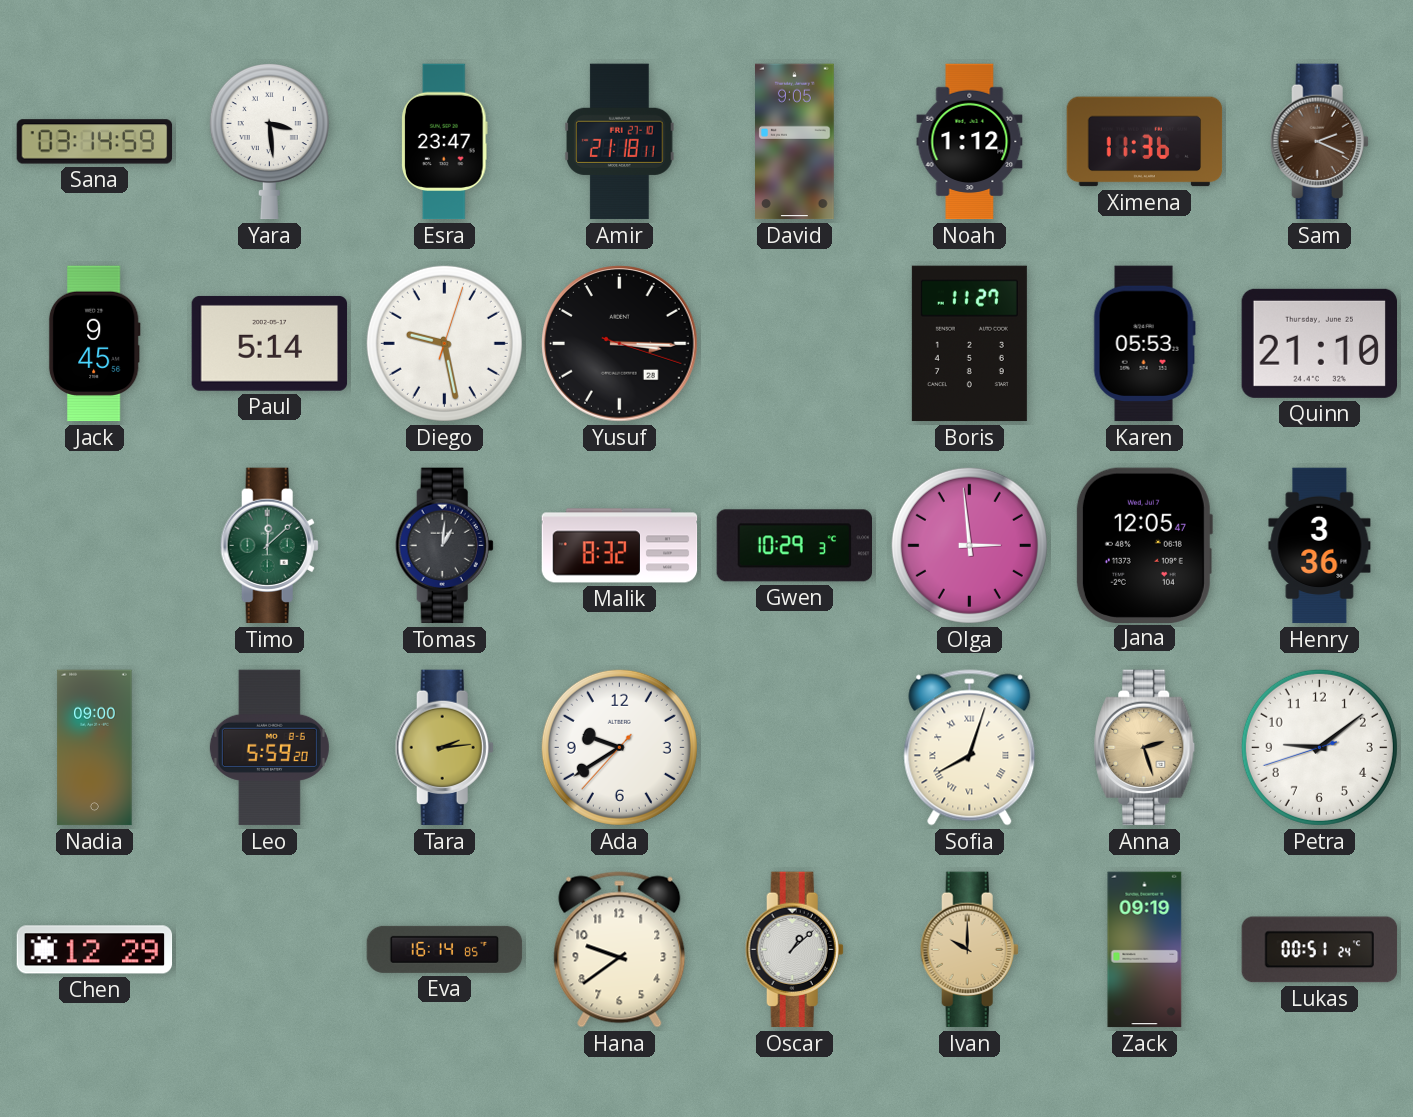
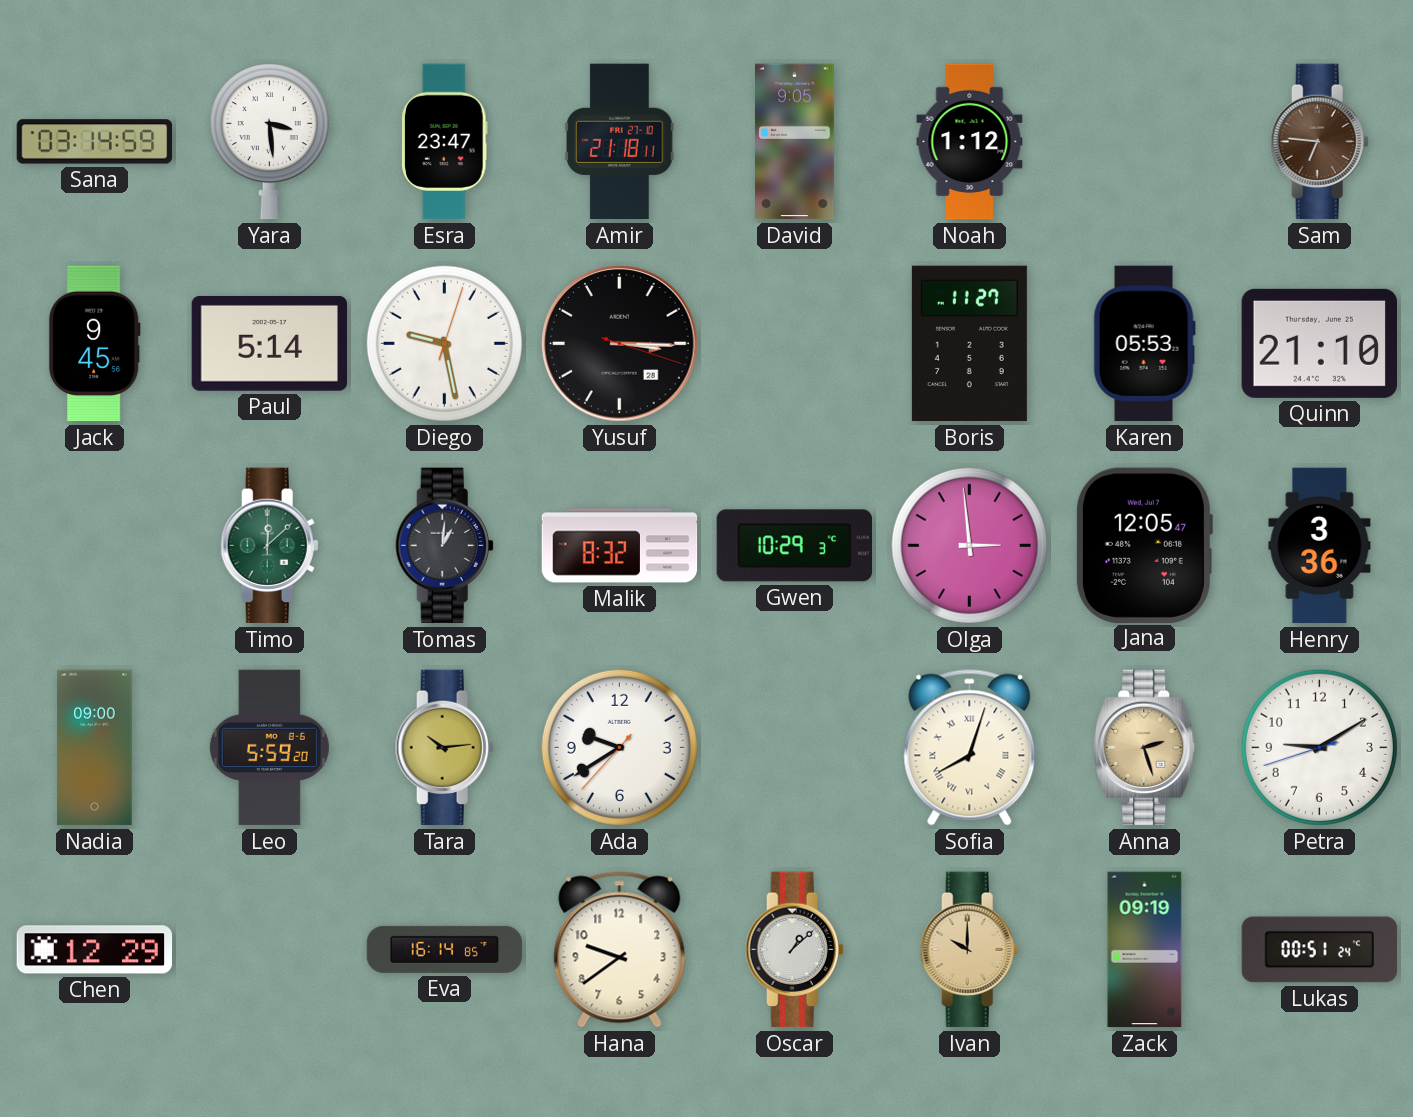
Ximena: 11:36 -> none
Sam: 2:19 -> 6:46
Tara: 2:14 -> 10:14
Petra: 9:08 -> 9:09
